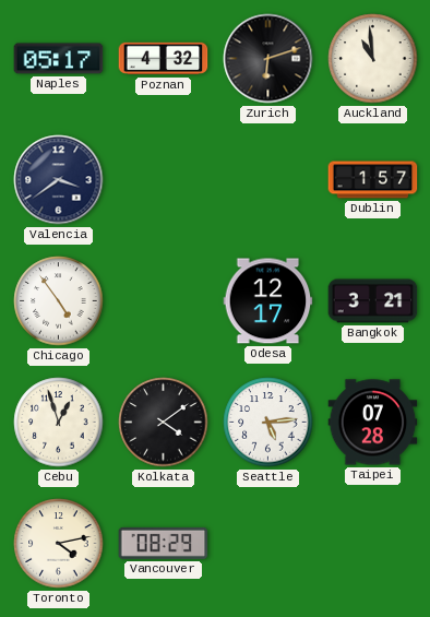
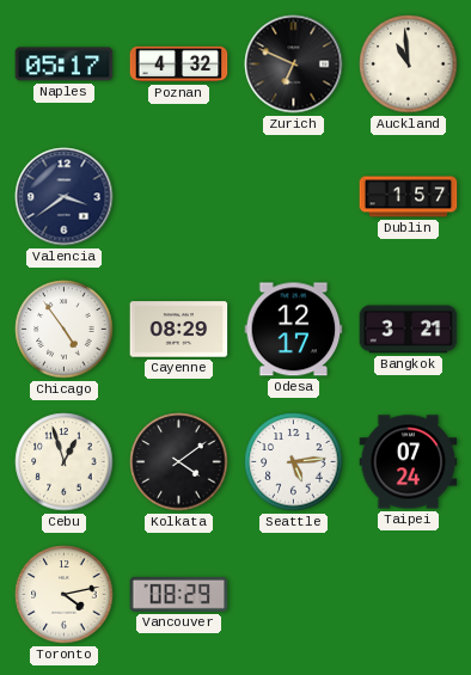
Zurich: 6:12 -> 6:49
Cayenne: none -> 08:29
Taipei: 07:28 -> 07:24
